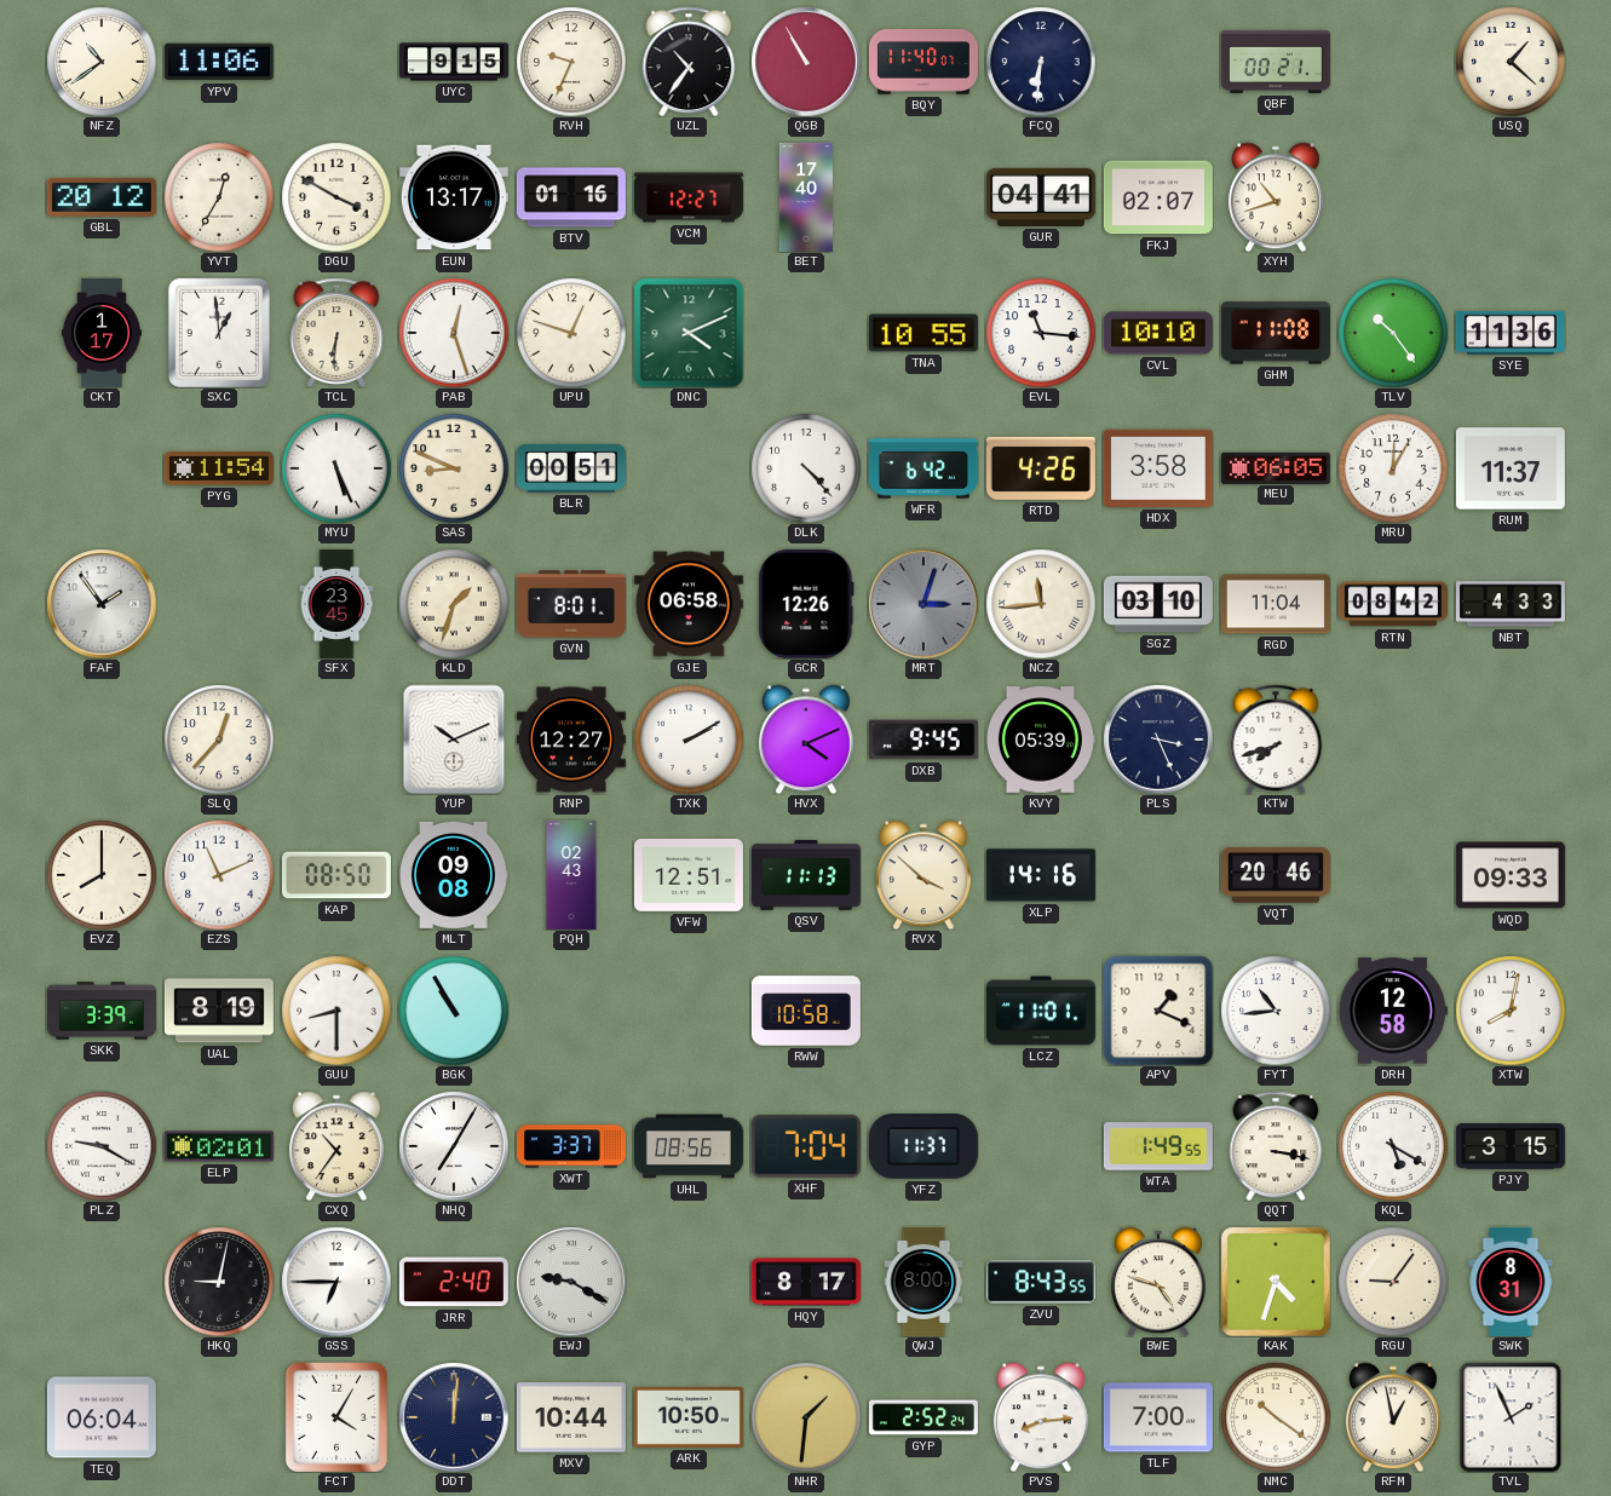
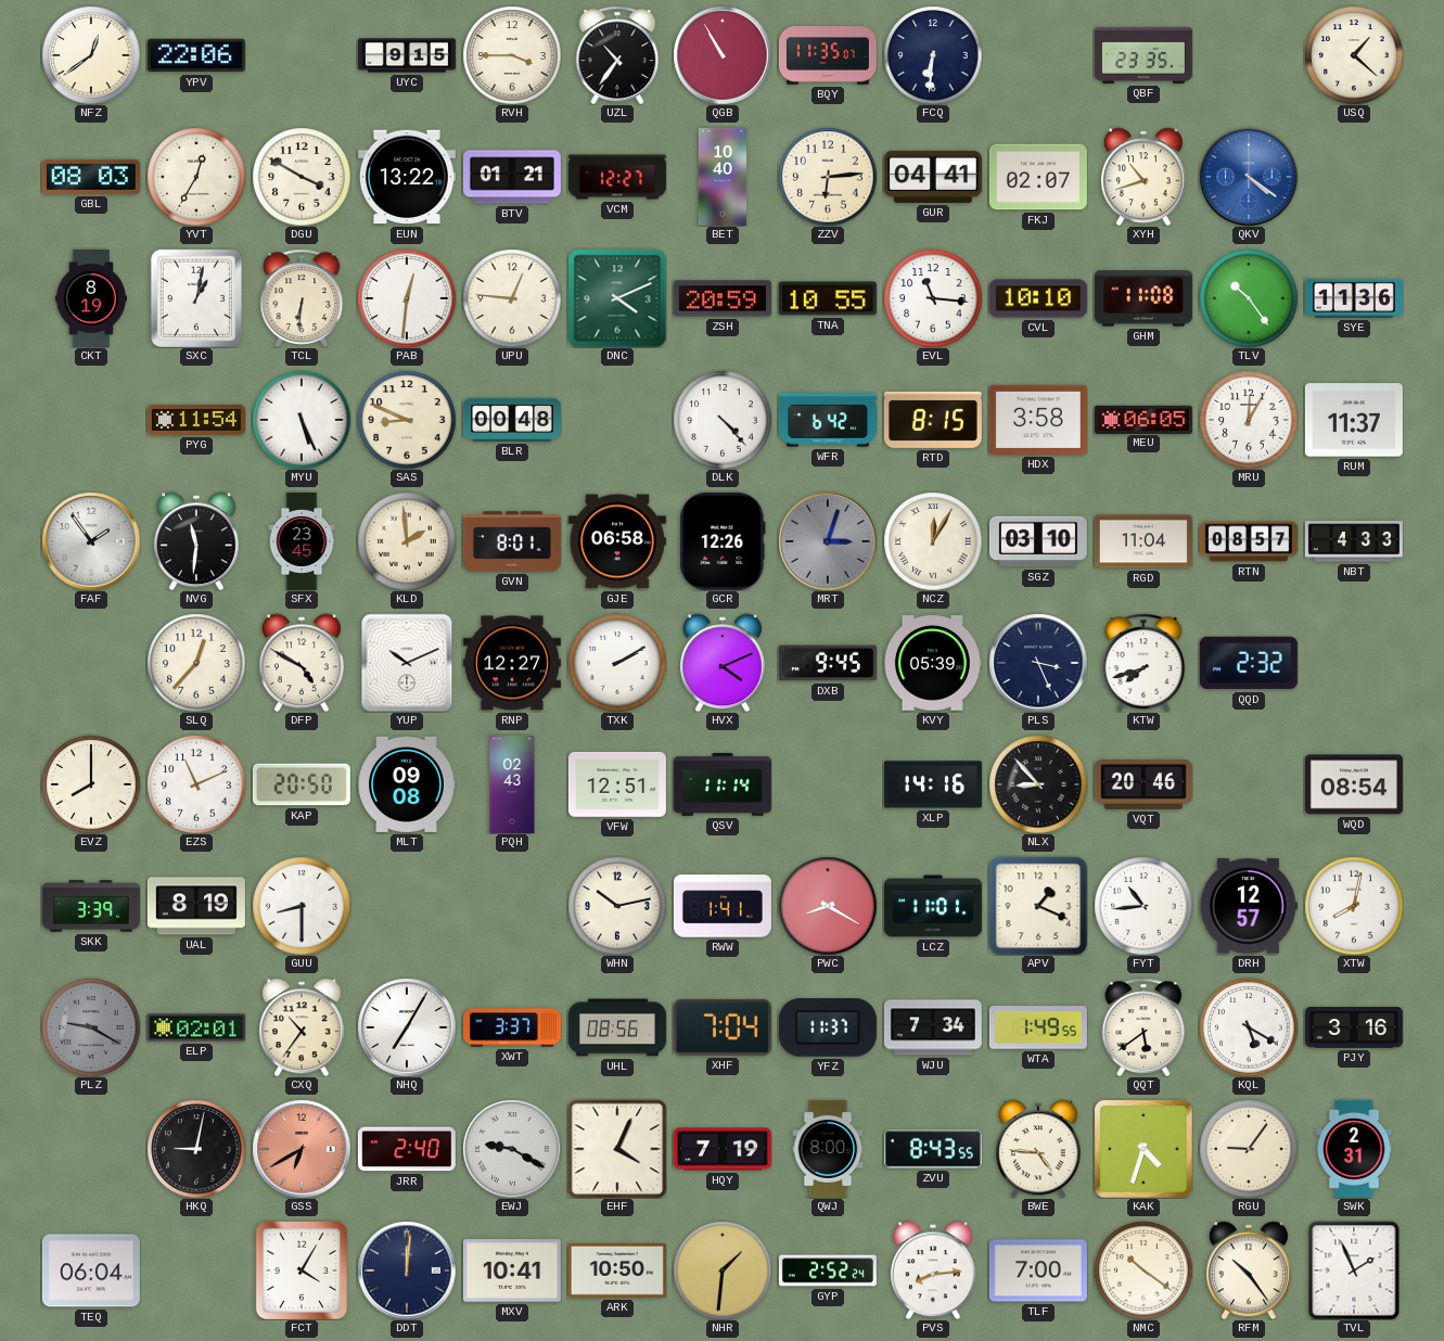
NFZ: 10:39 -> 12:39
YPV: 11:06 -> 22:06
RVH: 9:34 -> 3:45
BQY: 11:40 -> 11:35
QBF: 00:21 -> 23:35
GBL: 20:12 -> 08:03
EUN: 13:17 -> 13:22
BTV: 01:16 -> 01:21
BET: 17:40 -> 10:40
ZZV: none -> 6:14
QKV: none -> 4:21
CKT: 1:17 -> 8:19
SXC: 12:59 -> 1:02
PAB: 12:27 -> 12:31
UPU: 12:48 -> 12:46
ZSH: none -> 20:59
BLR: 00:51 -> 00:48
RTD: 4:26 -> 8:15
NVG: none -> 11:31
KLD: 1:33 -> 1:59
NCZ: 11:44 -> 12:05
RTN: 08:42 -> 08:57
DFP: none -> 4:50
QQD: none -> 2:32
KAP: 08:50 -> 20:50
QSV: 11:13 -> 11:14
RVX: 3:52 -> none
NLX: none -> 8:53
WQD: 09:33 -> 08:54
BGK: 10:55 -> none
WHN: none -> 10:13
RWW: 10:58 -> 1:41
PWC: none -> 8:20
DRH: 12:58 -> 12:57
PLZ dial: white -> grey
WJU: none -> 7:34
QQT: 3:17 -> 5:39
PJY: 3:15 -> 3:16
GSS: 6:45 -> 6:40
GSS dial: white -> salmon
EHF: none -> 4:04
HQY: 8:17 -> 7:19
BWE: 4:48 -> 4:46
SWK: 8:31 -> 2:31
MXV: 10:44 -> 10:41
RFM: 12:58 -> 10:24
